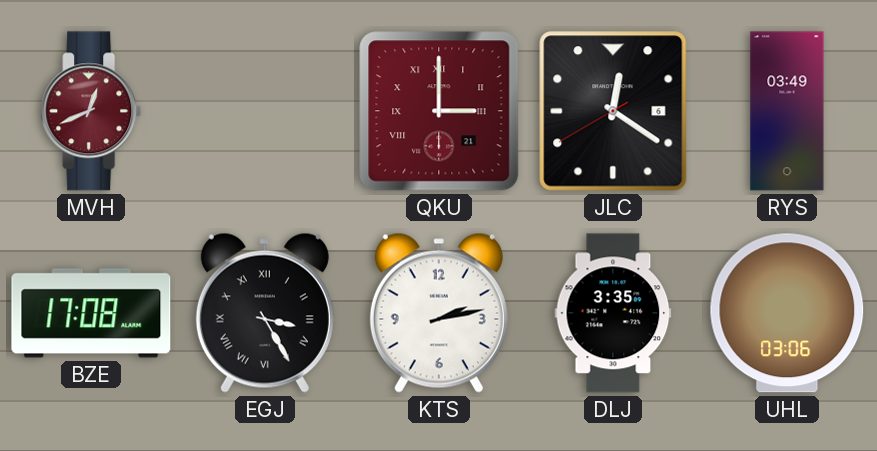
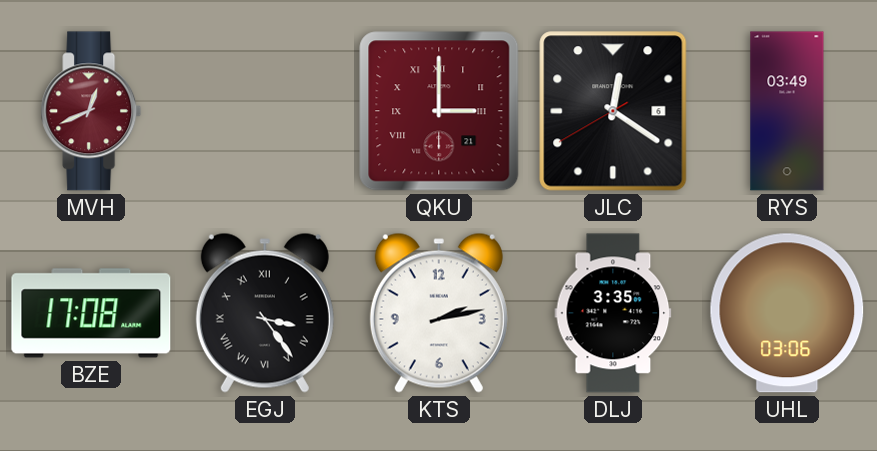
EGJ: 3:25 -> 3:24
